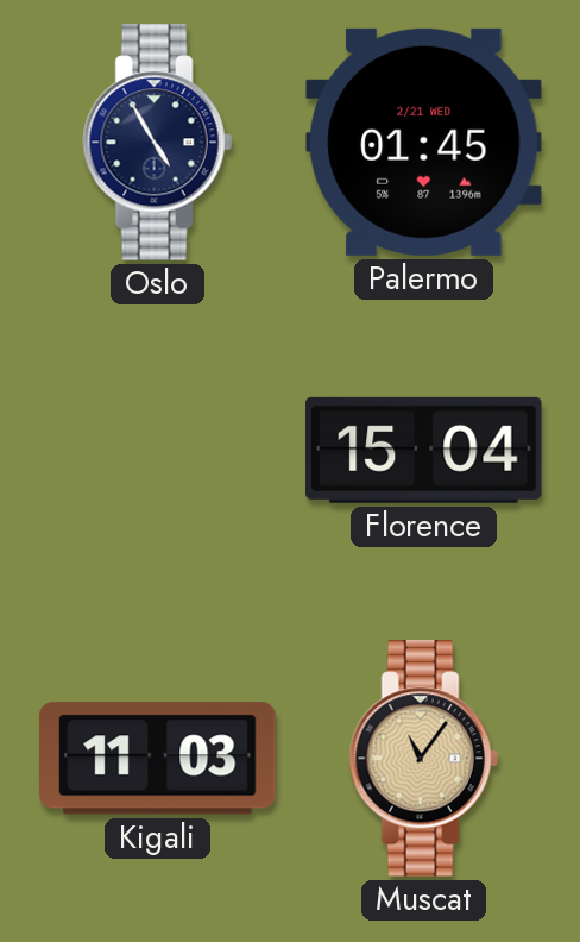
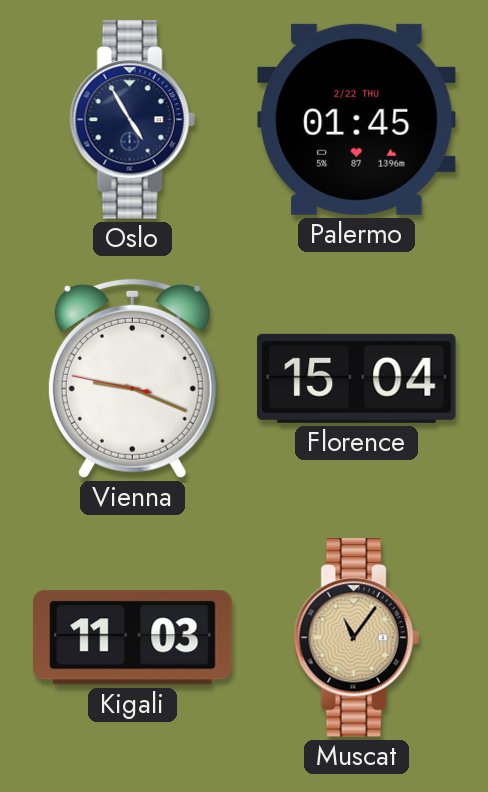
Palermo date: 2/21 WED -> 2/22 THU
Vienna: none -> 9:18
